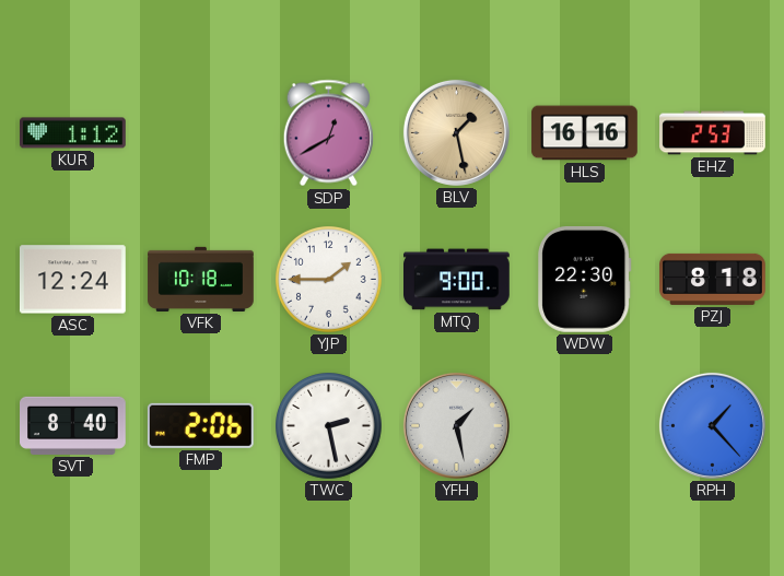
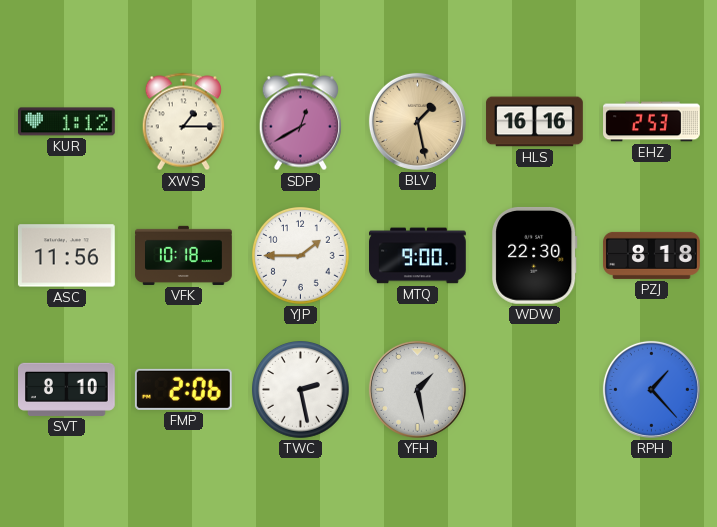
XWS: none -> 1:15
ASC: 12:24 -> 11:56
SVT: 8:40 -> 8:10
